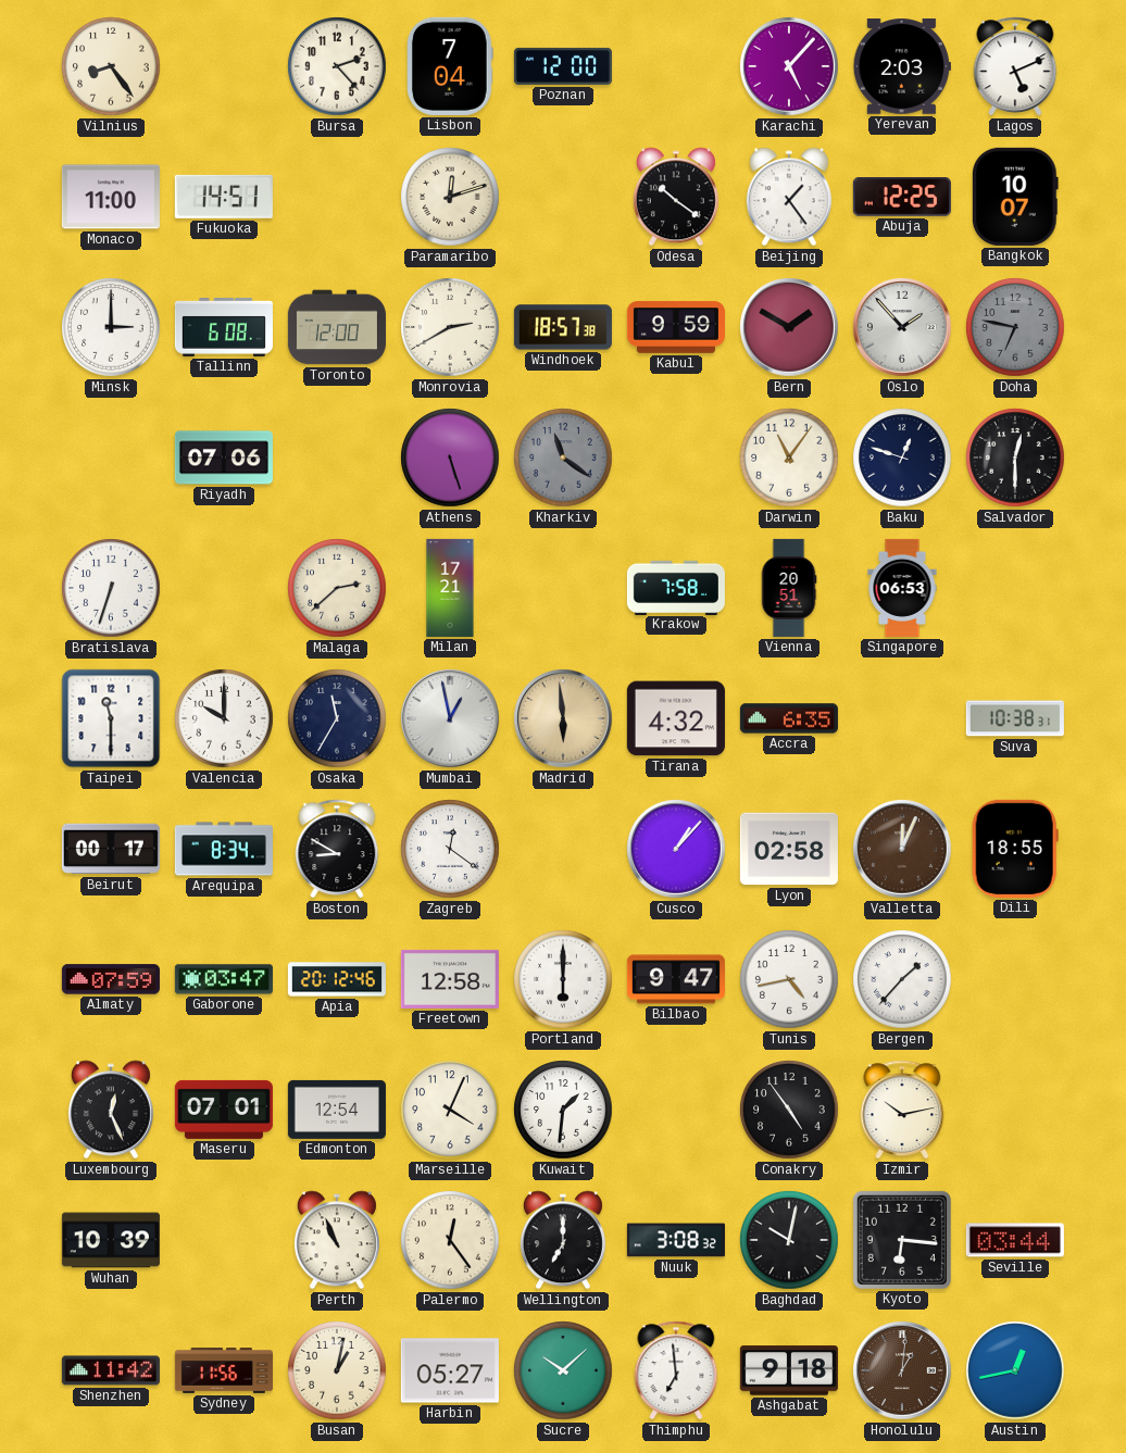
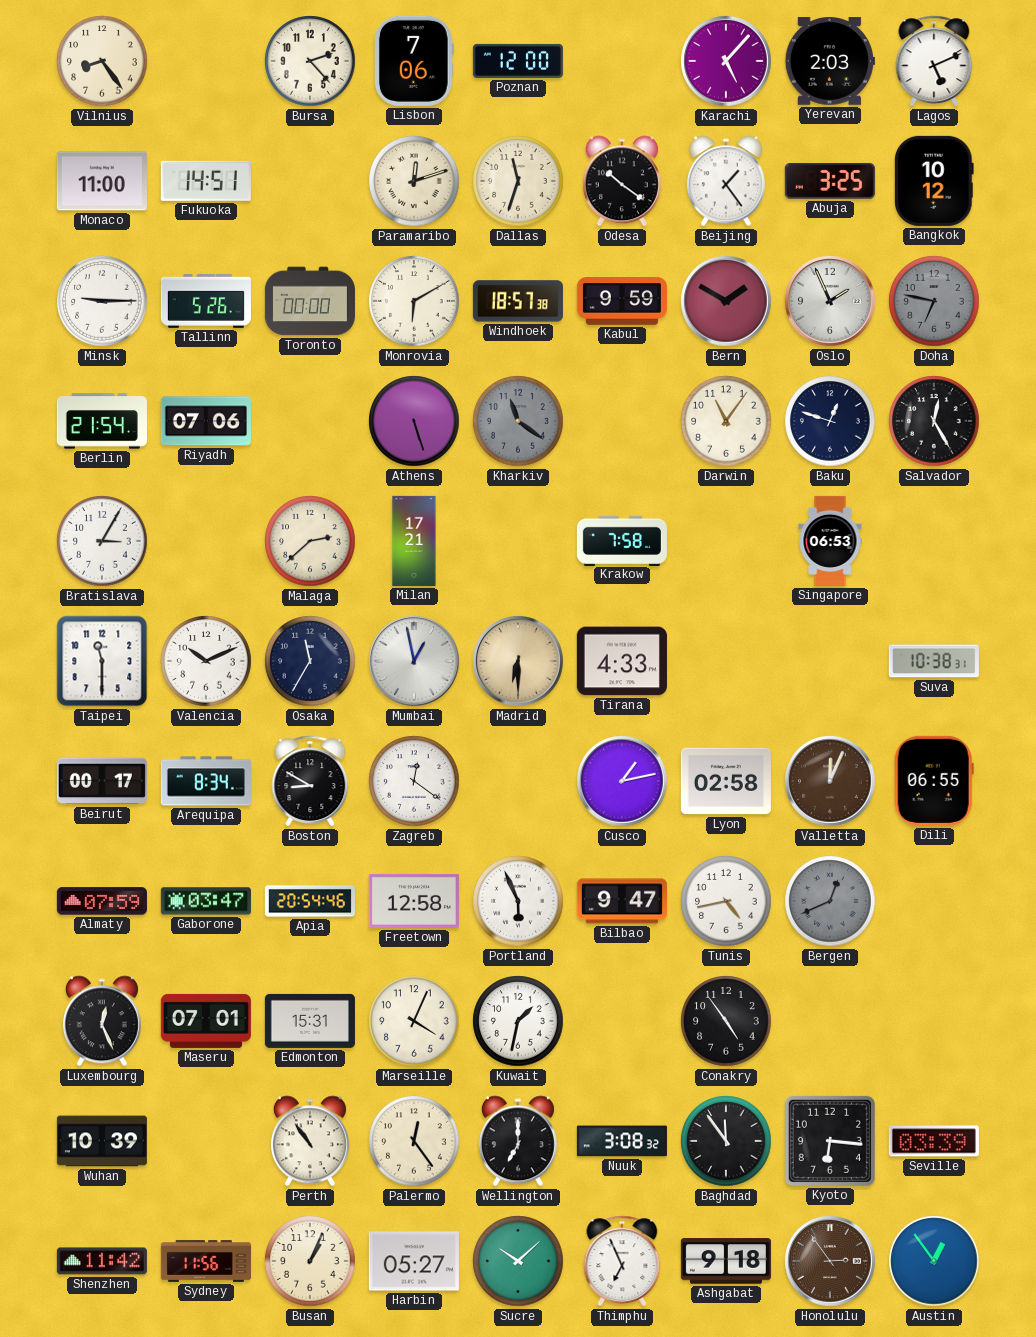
Lisbon: 7:04 -> 7:06
Dallas: none -> 11:33
Abuja: 12:25 -> 3:25
Bangkok: 10:07 -> 10:12
Minsk: 3:00 -> 9:15
Tallinn: 6:08 -> 5:26
Toronto: 12:00 -> 00:00
Monrovia: 2:40 -> 6:10
Oslo: 1:53 -> 1:56
Berlin: none -> 21:54
Salvador: 12:30 -> 12:25
Bratislava: 6:33 -> 3:05
Vienna: 20:51 -> none
Valencia: 10:00 -> 10:11
Madrid: 5:59 -> 6:30
Tirana: 4:32 -> 4:33
Accra: 6:35 -> none
Cusco: 1:07 -> 1:13
Dili: 18:55 -> 06:55
Apia: 20:12 -> 20:54
Portland: 6:00 -> 5:56
Bergen: 1:37 -> 12:41
Bergen dial: white -> grey
Edmonton: 12:54 -> 15:31
Kuwait: 1:31 -> 1:32
Izmir: 10:13 -> none
Perth: 10:56 -> 10:54
Baghdad: 10:02 -> 11:54
Seville: 03:44 -> 03:39
Busan: 1:02 -> 1:04
Thimphu: 6:59 -> 6:56
Honolulu: 1:01 -> 2:54
Austin: 12:43 -> 12:54
